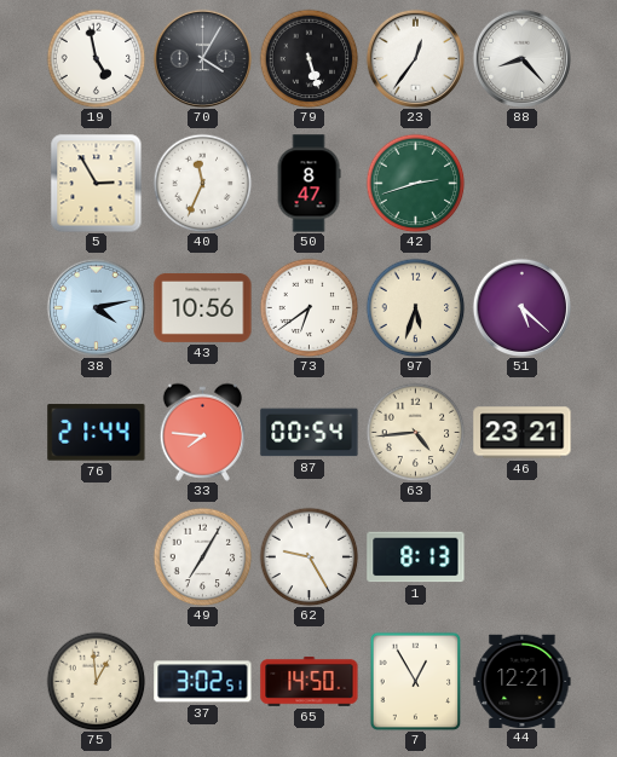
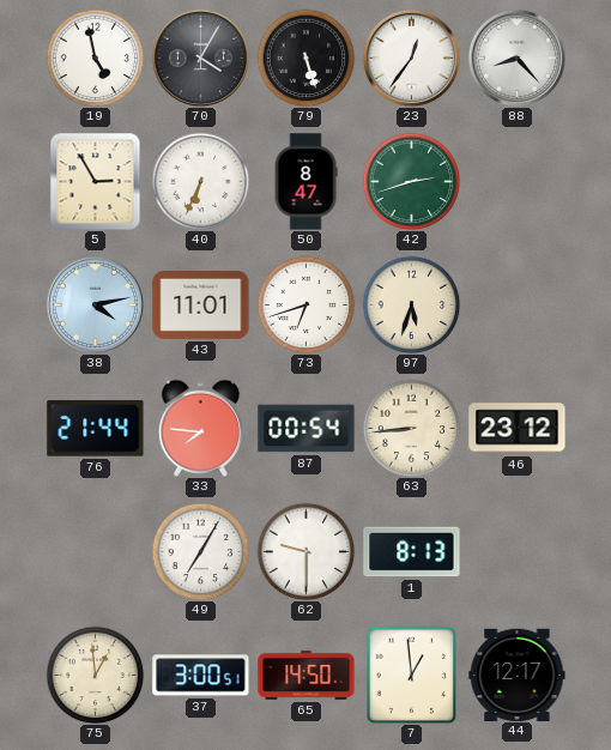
40: 11:34 -> 6:34
43: 10:56 -> 11:01
73: 6:39 -> 6:42
51: 5:22 -> none
63: 4:44 -> 8:44
46: 23:21 -> 23:12
62: 9:25 -> 9:30
37: 3:02 -> 3:00
7: 12:55 -> 12:59
44: 12:21 -> 12:17
